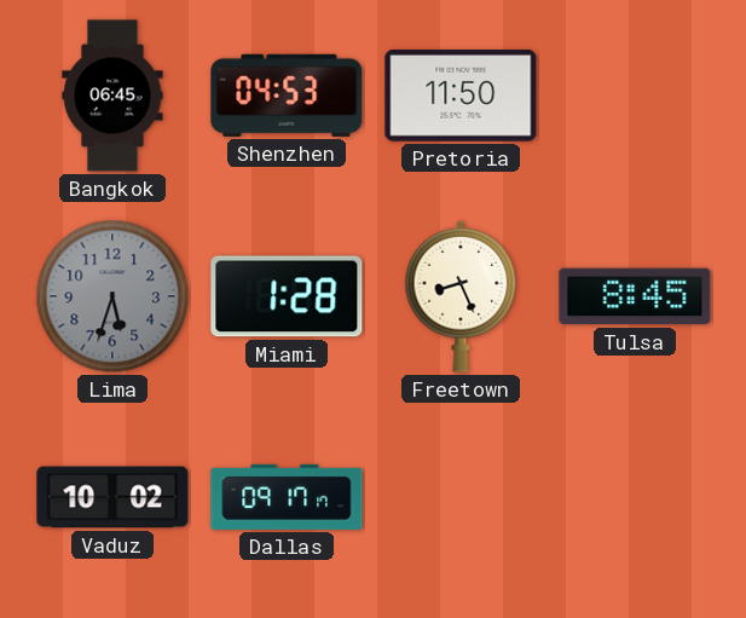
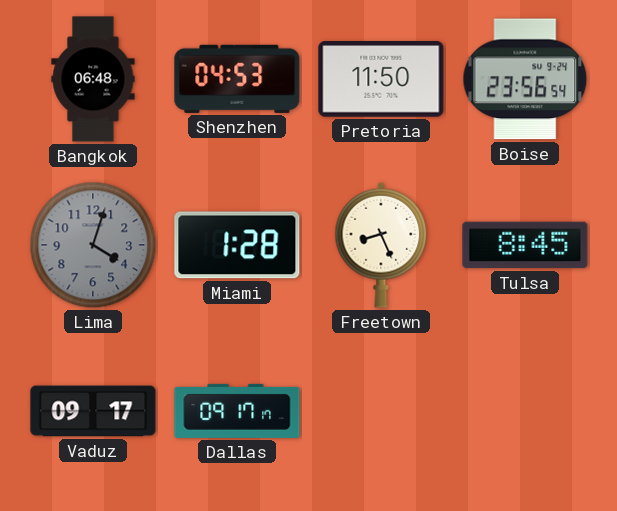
Bangkok: 06:45 -> 06:48
Boise: none -> 23:56
Lima: 5:33 -> 4:03
Vaduz: 10:02 -> 09:17
